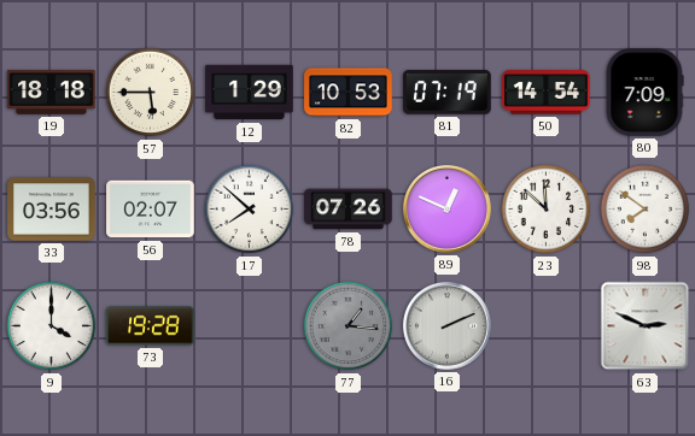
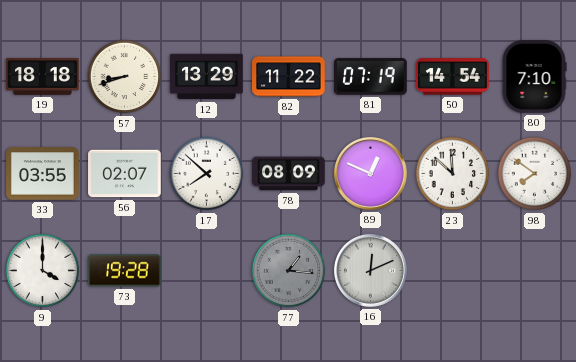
57: 5:45 -> 8:42
12: 1:29 -> 13:29
82: 10:53 -> 11:22
80: 7:09 -> 7:10
33: 03:56 -> 03:55
78: 07:26 -> 08:09
16: 2:11 -> 12:11
63: 2:49 -> none
